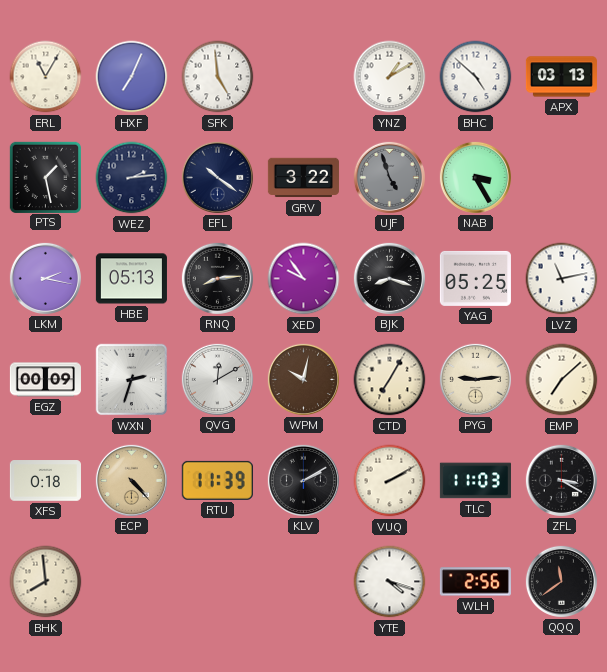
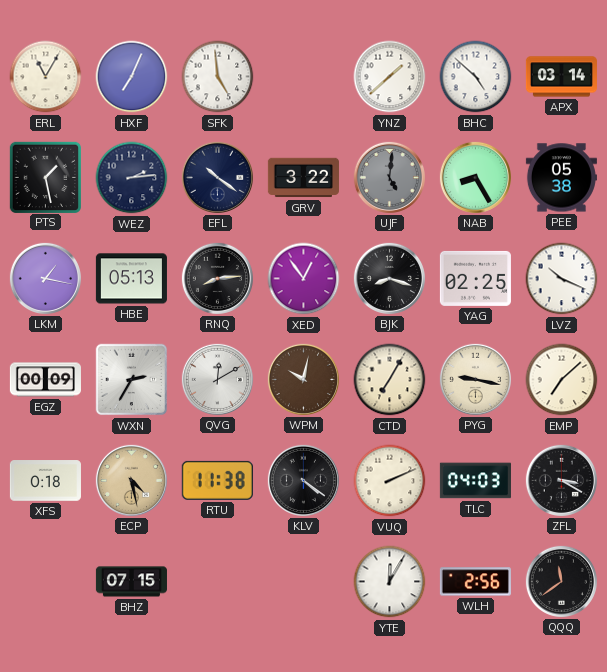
YNZ: 1:10 -> 1:38
APX: 03:13 -> 03:14
UJF: 4:57 -> 5:01
NAB: 3:25 -> 8:25
PEE: none -> 05:38
LKM: 2:17 -> 1:17
XED: 9:54 -> 12:54
YAG: 05:25 -> 02:25
LVZ: 11:13 -> 10:19
WXN: 2:33 -> 2:35
PYG: 9:14 -> 9:17
ECP: 4:23 -> 4:28
RTU: 11:39 -> 11:38
KLV: 2:10 -> 4:21
VUQ: 2:10 -> 2:11
TLC: 11:03 -> 04:03
BHK: 7:59 -> none
BHZ: none -> 07:15
YTE: 4:18 -> 12:05
